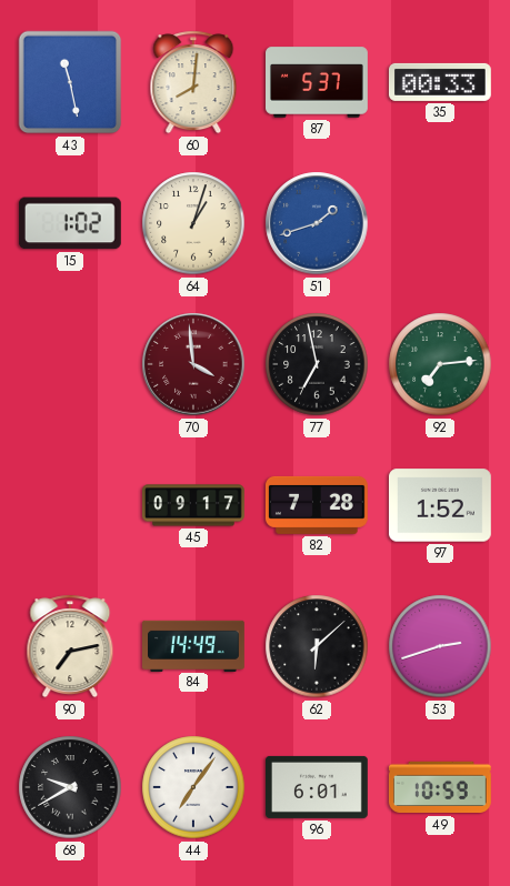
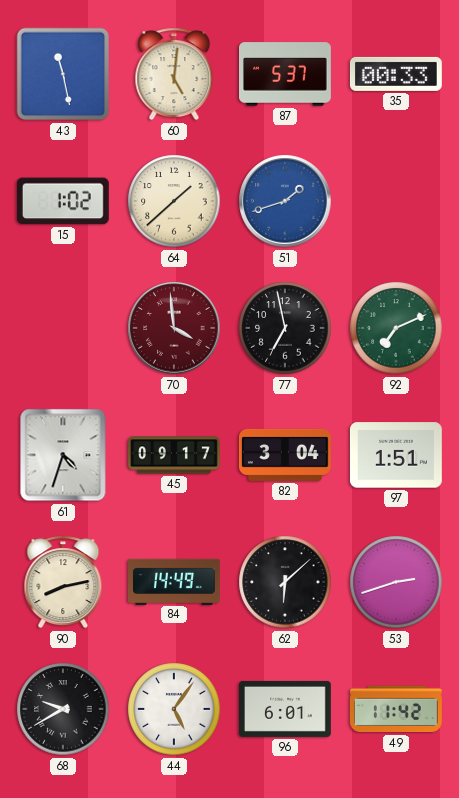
60: 8:01 -> 5:01
64: 1:03 -> 1:38
92: 7:14 -> 7:11
61: none -> 4:33
82: 7:28 -> 3:04
97: 1:52 -> 1:51
90: 7:13 -> 8:13
44: 7:06 -> 5:06
49: 10:59 -> 11:42
